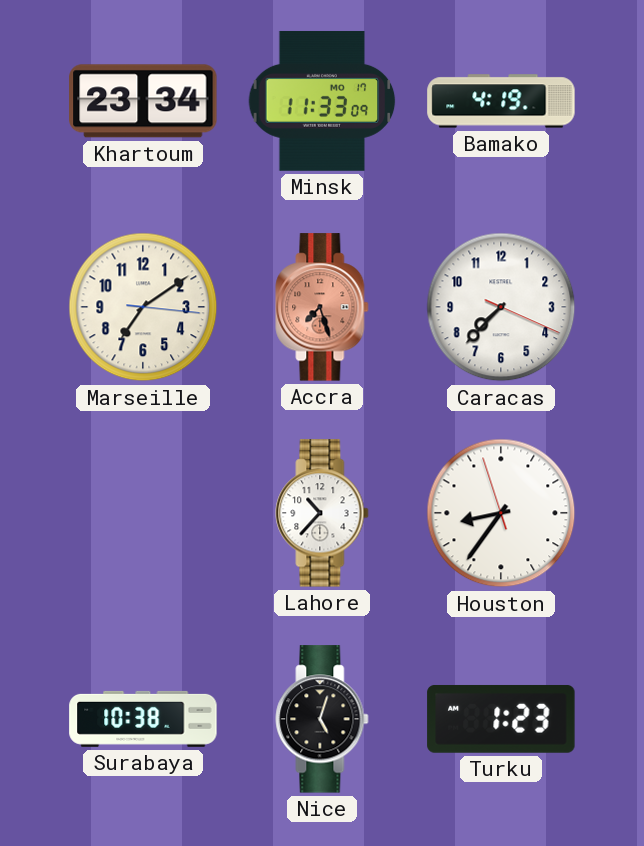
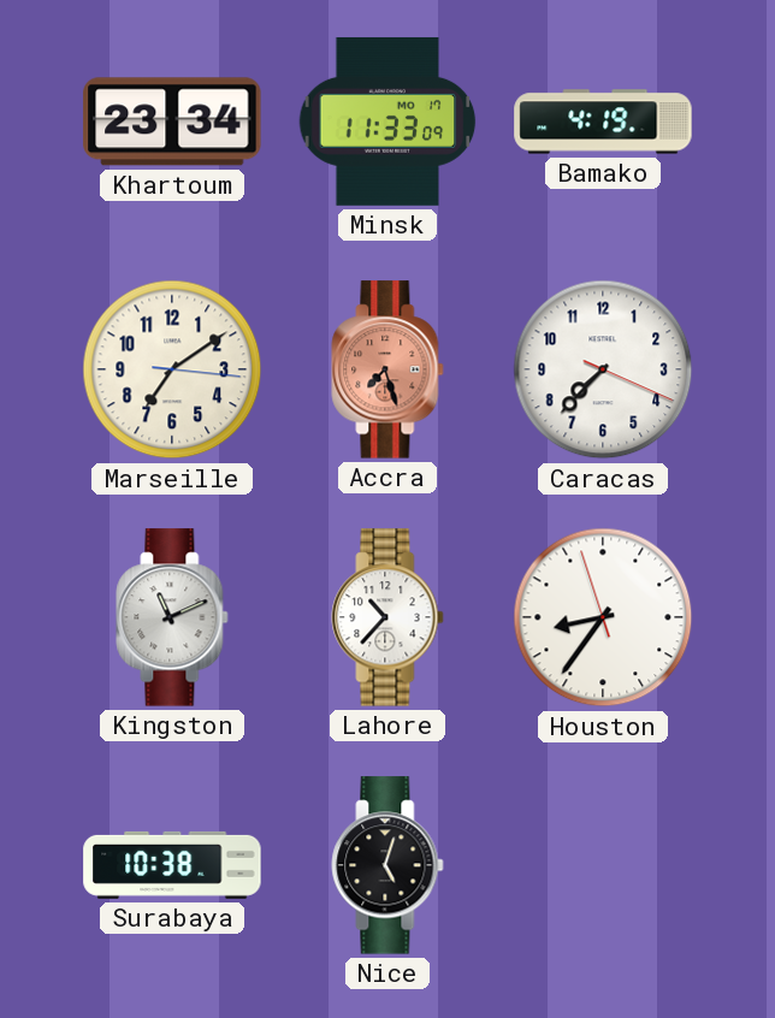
Kingston: none -> 11:11
Turku: 1:23 -> none
